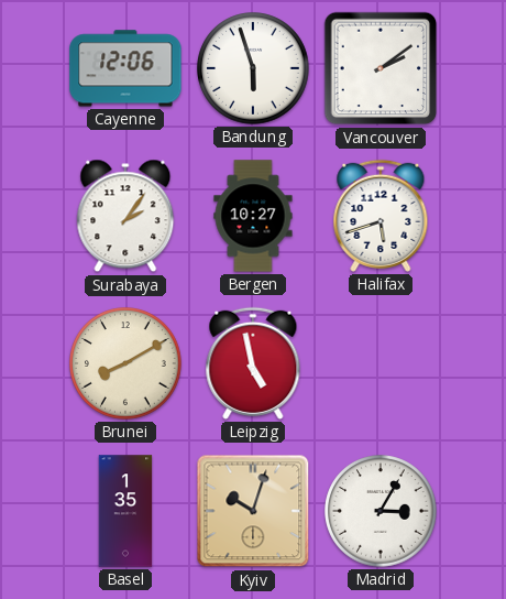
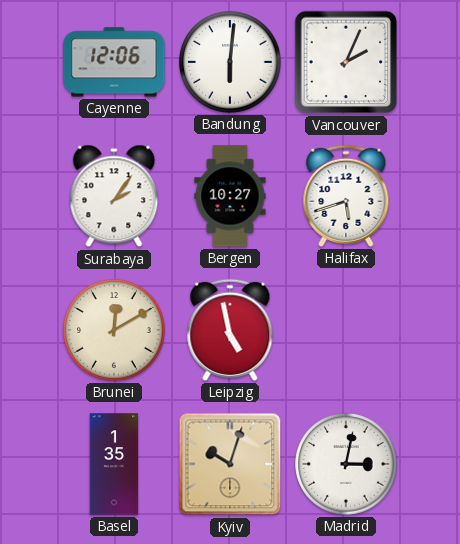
Bandung: 5:57 -> 6:01
Vancouver: 2:09 -> 2:04
Brunei: 8:10 -> 12:10
Madrid: 3:05 -> 3:02
